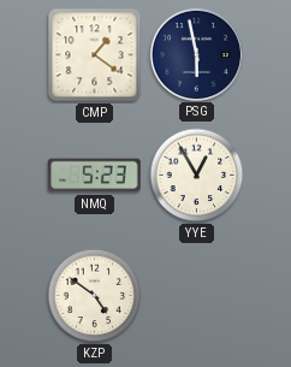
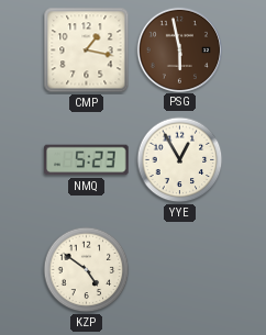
CMP: 1:21 -> 1:17
PSG dial: navy -> brown
